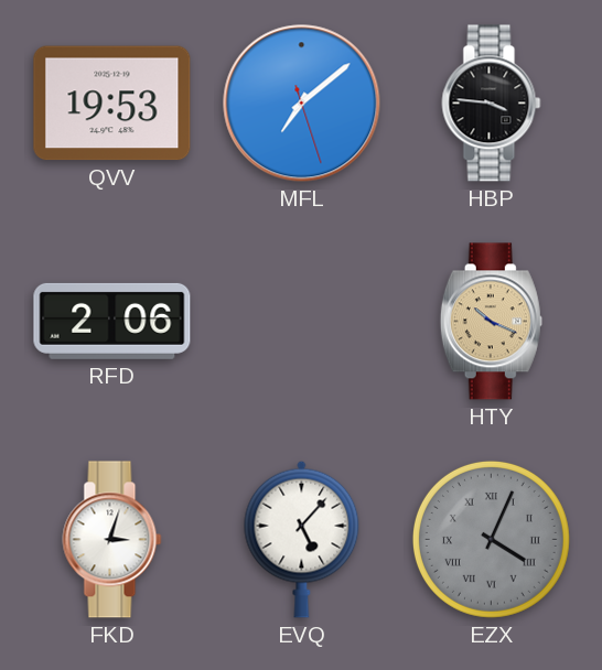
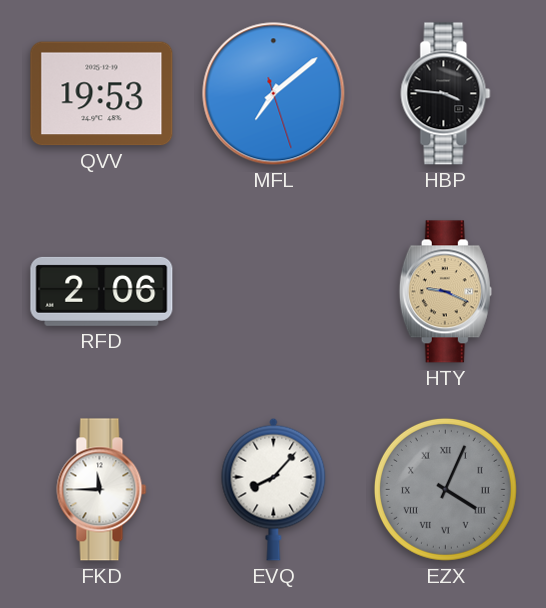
HTY: 10:19 -> 9:19
FKD: 3:03 -> 11:45
EVQ: 5:07 -> 8:07
